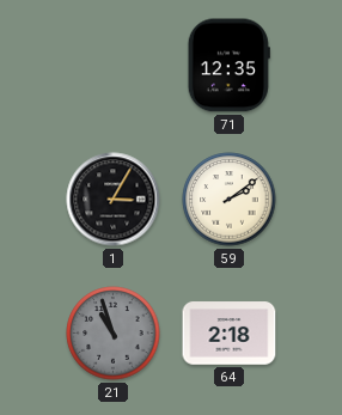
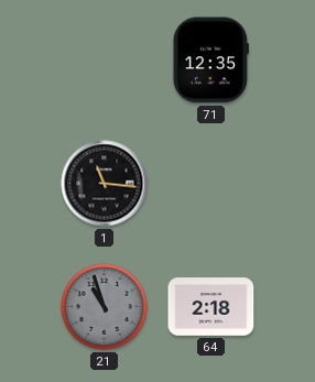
1: 3:05 -> 11:16
59: 2:09 -> none
